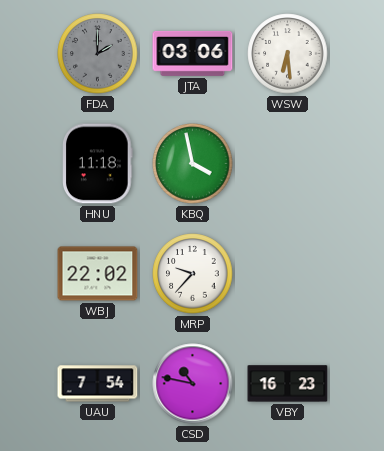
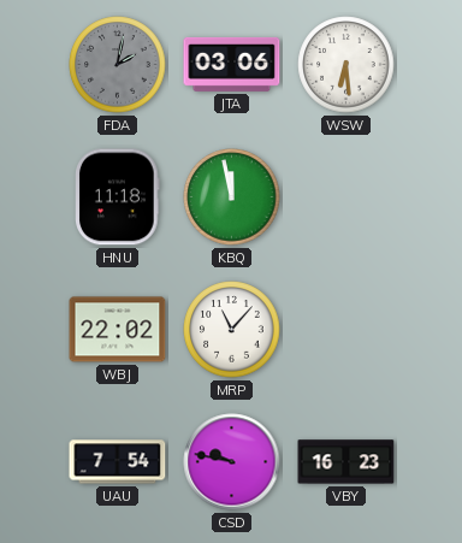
FDA: 2:00 -> 2:02
KBQ: 3:58 -> 11:58
MRP: 9:37 -> 11:07
CSD: 10:47 -> 9:47
